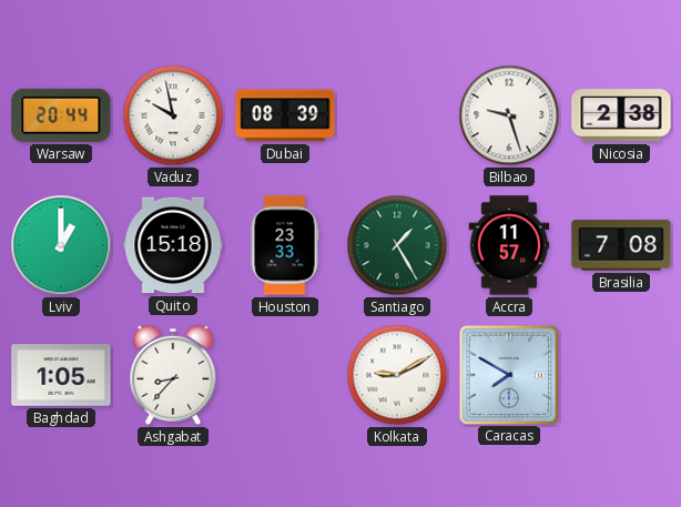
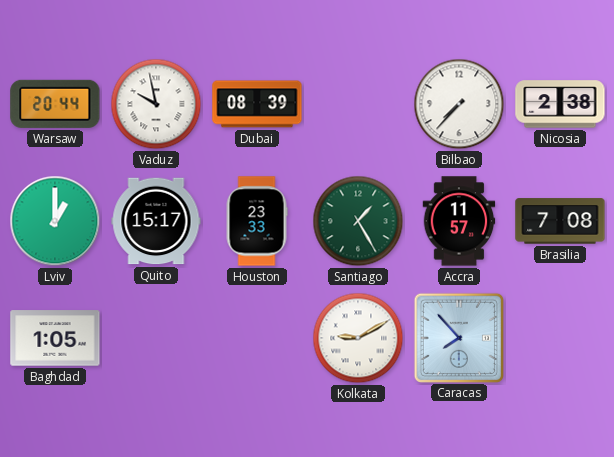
Bilbao: 9:27 -> 7:37
Quito: 15:18 -> 15:17
Ashgabat: 8:37 -> none
Caracas: 7:50 -> 7:53
